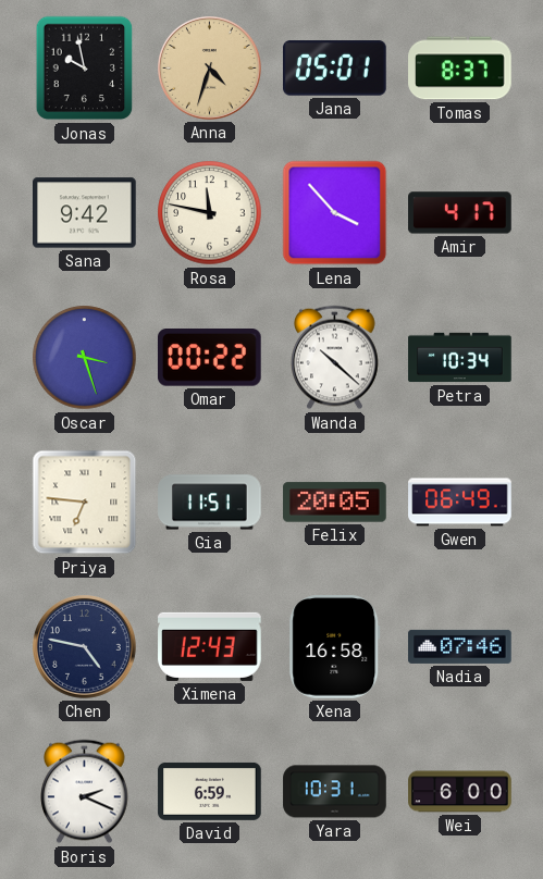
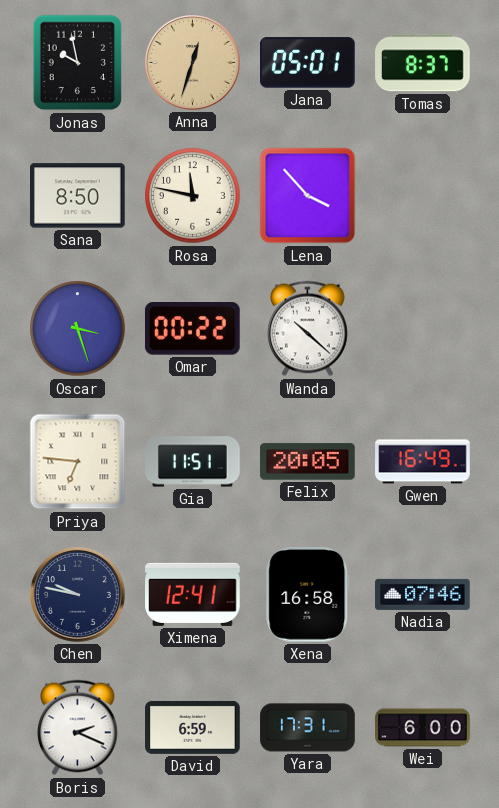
Anna: 4:33 -> 12:33
Sana: 9:42 -> 8:50
Amir: 4:17 -> none
Petra: 10:34 -> none
Gwen: 06:49 -> 16:49
Chen: 4:47 -> 9:47
Ximena: 12:43 -> 12:41
Yara: 10:31 -> 17:31
